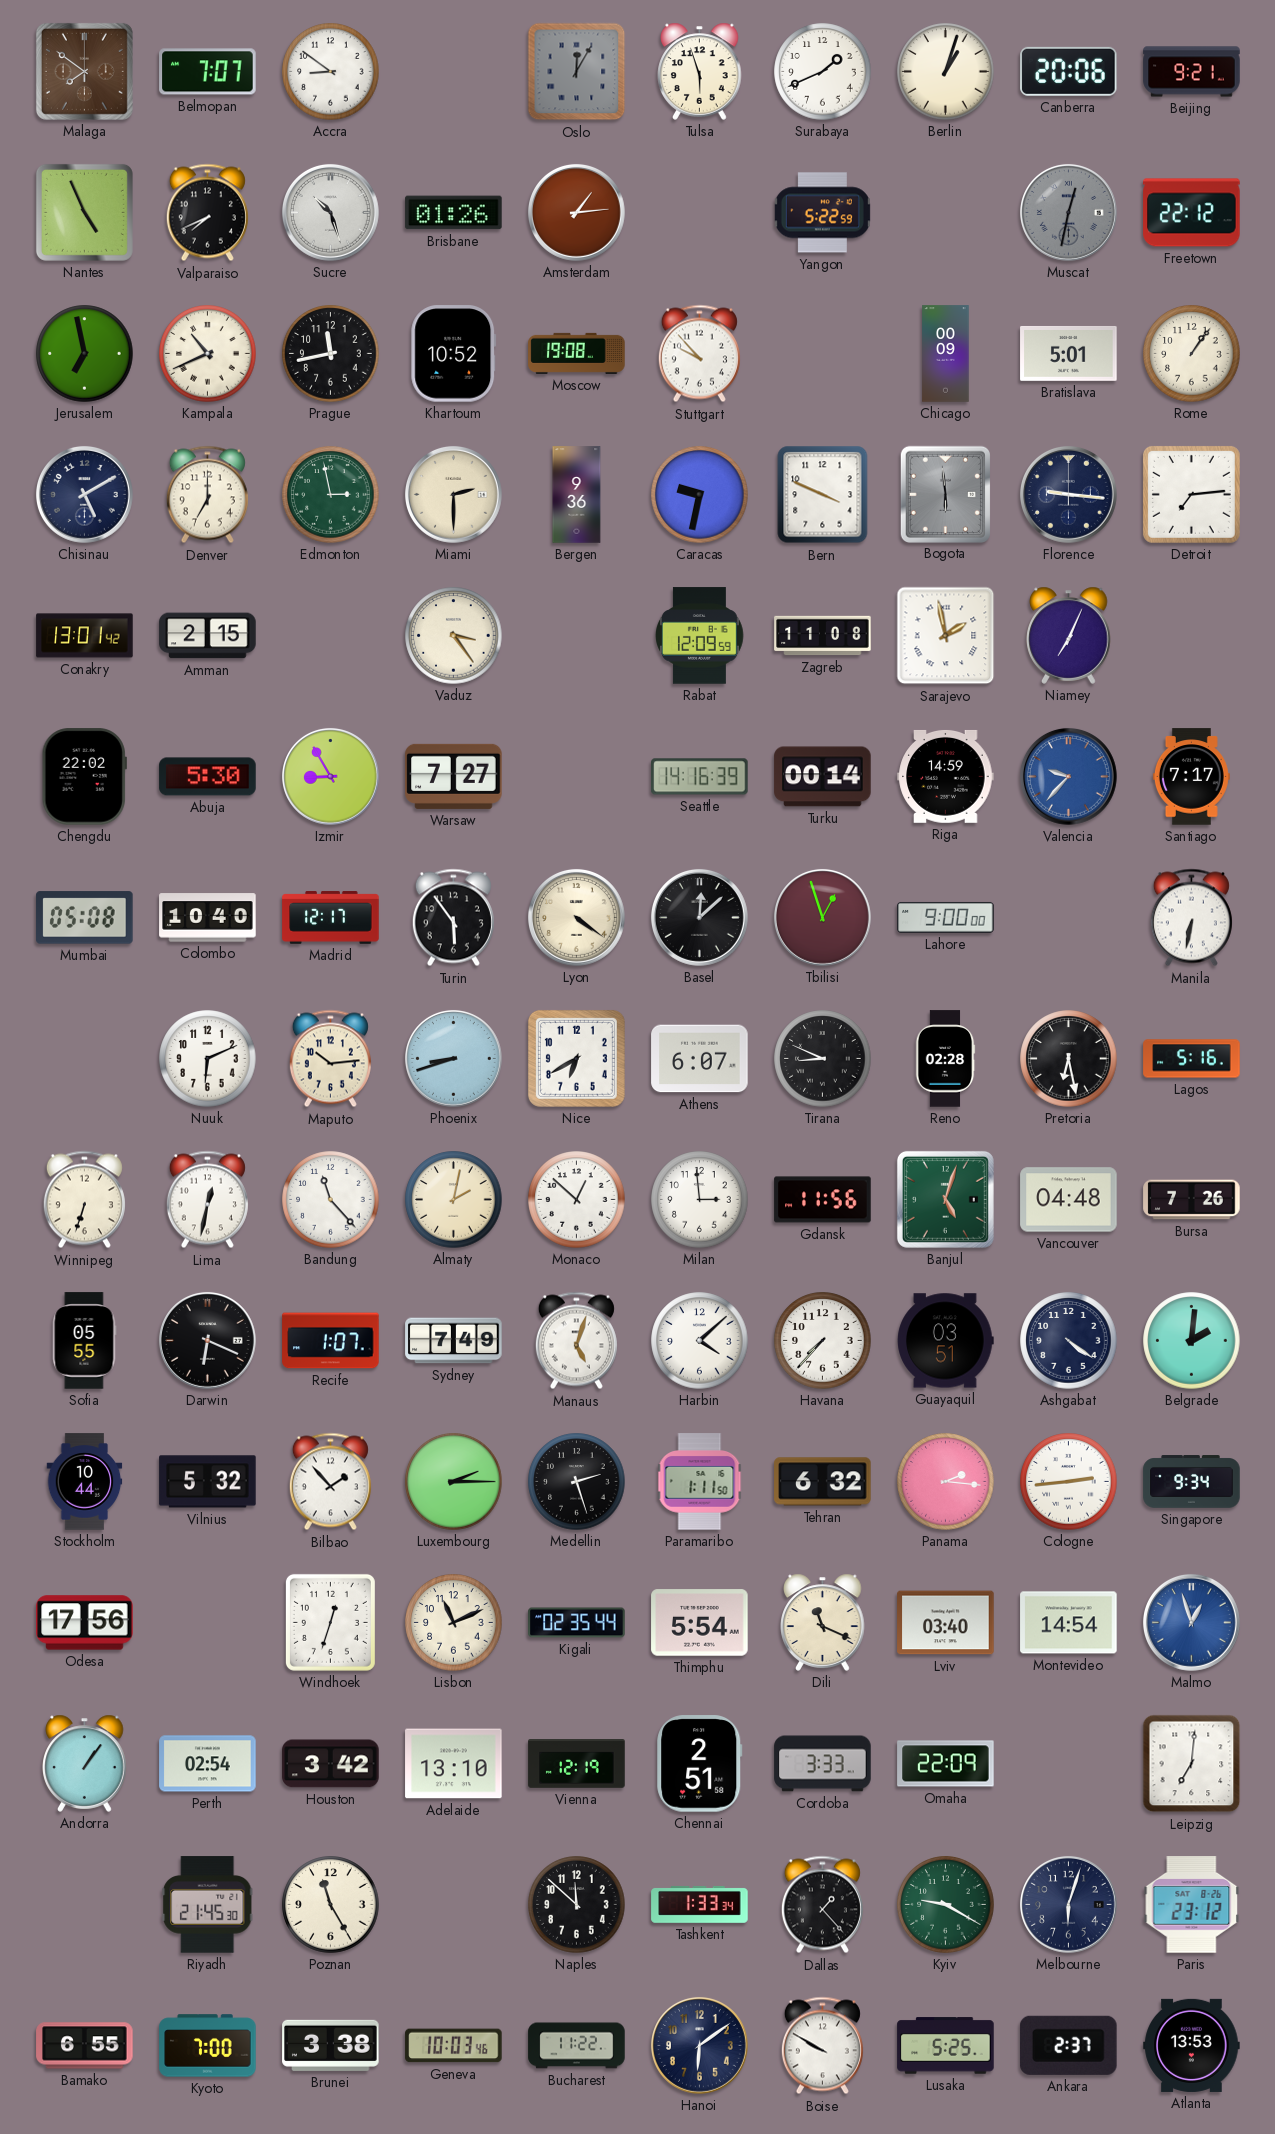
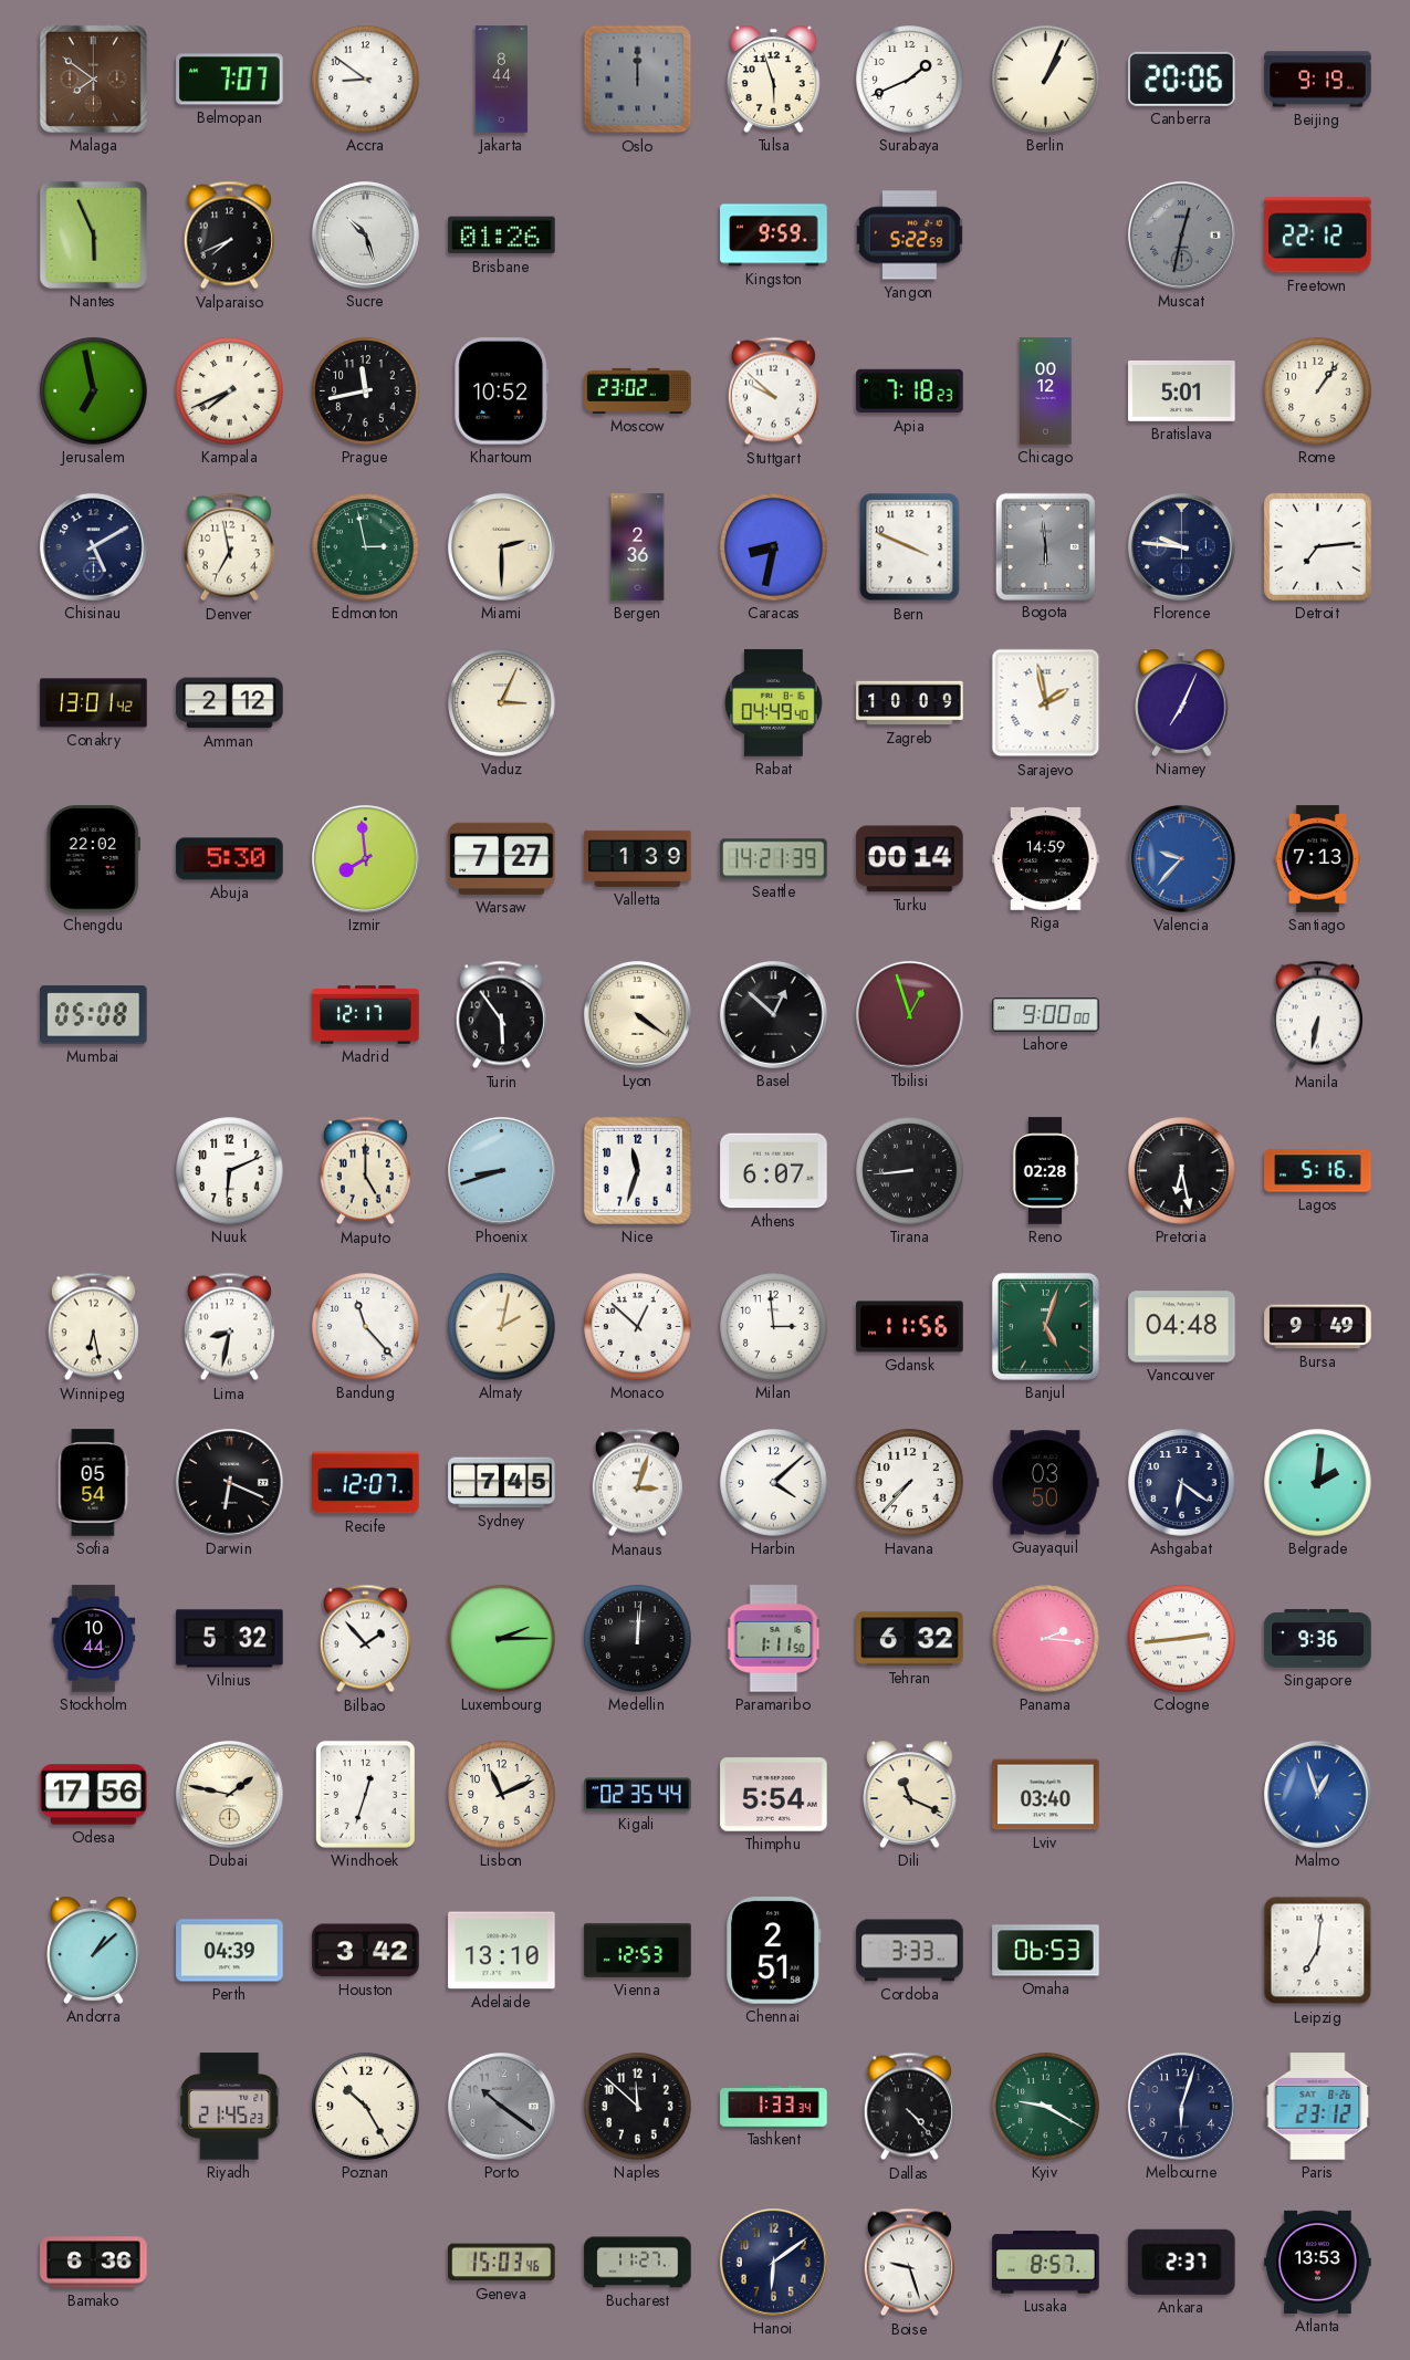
Jakarta: none -> 8:44
Oslo: 12:05 -> 12:00
Berlin: 1:03 -> 1:04
Beijing: 9:21 -> 9:19
Nantes: 4:56 -> 5:56
Amsterdam: 1:14 -> none
Kingston: none -> 9:59
Kampala: 10:41 -> 7:41
Moscow: 19:08 -> 23:02
Stuttgart: 9:53 -> 9:52
Apia: none -> 7:18
Chicago: 00:09 -> 00:12
Denver: 7:00 -> 6:58
Bergen: 9:36 -> 2:36
Caracas: 9:32 -> 8:32
Florence: 9:16 -> 9:46
Amman: 2:15 -> 2:12
Vaduz: 3:24 -> 3:04
Rabat: 12:09 -> 04:49
Zagreb: 11:08 -> 10:09
Izmir: 8:55 -> 7:59
Valletta: none -> 1:39
Seattle: 14:16 -> 14:21
Santiago: 7:17 -> 7:13
Colombo: 10:40 -> none
Basel: 12:08 -> 12:52
Maputo: 10:14 -> 5:00
Nice: 6:40 -> 11:33
Tirana: 8:49 -> 8:44
Winnipeg: 6:33 -> 6:28
Lima: 12:32 -> 8:32
Bursa: 7:26 -> 9:49
Sofia: 05:55 -> 05:54
Recife: 1:07 -> 12:07
Sydney: 7:49 -> 7:45
Manaus: 5:03 -> 3:03
Guayaquil: 03:51 -> 03:50
Ashgabat: 4:21 -> 6:21
Medellin: 2:27 -> 12:01
Singapore: 9:34 -> 9:36
Dubai: none -> 1:47
Montevideo: 14:54 -> none
Andorra: 1:06 -> 1:08
Perth: 02:54 -> 04:39
Vienna: 12:19 -> 12:53
Omaha: 22:09 -> 06:53
Riyadh: 21:45:30 -> 21:45:23
Poznan: 11:25 -> 10:25
Porto: none -> 10:21
Dallas: 1:23 -> 4:23
Bamako: 6:55 -> 6:36
Kyoto: 7:00 -> none
Brunei: 3:38 -> none
Geneva: 10:03 -> 15:03
Bucharest: 11:22 -> 11:27
Boise: 9:50 -> 9:27
Lusaka: 5:25 -> 8:57
